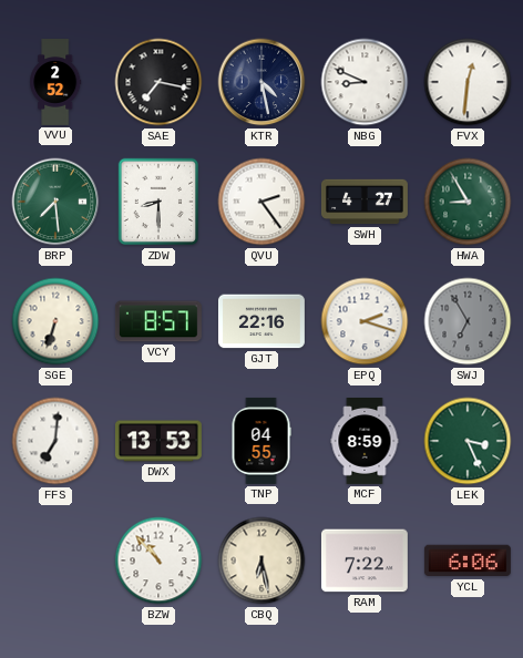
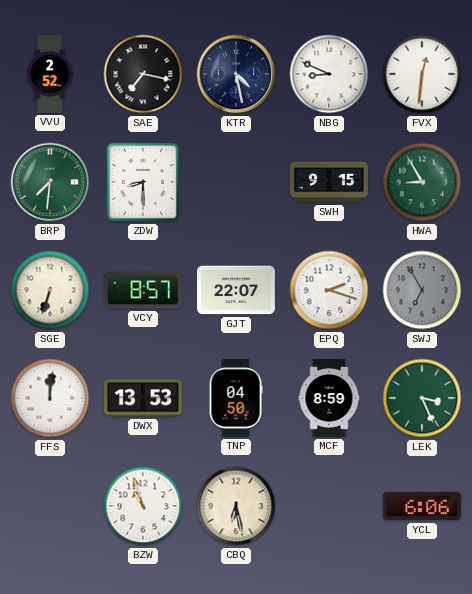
BRP: 7:29 -> 7:31
QVU: 2:24 -> none
SWH: 4:27 -> 9:15
GJT: 22:16 -> 22:07
FFS: 7:01 -> 12:01
TNP: 04:55 -> 04:50
BZW: 10:53 -> 10:57
RAM: 7:22 -> none
